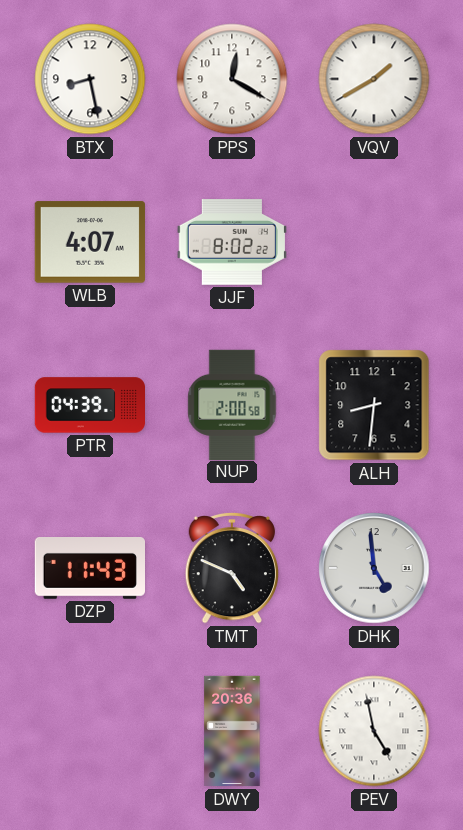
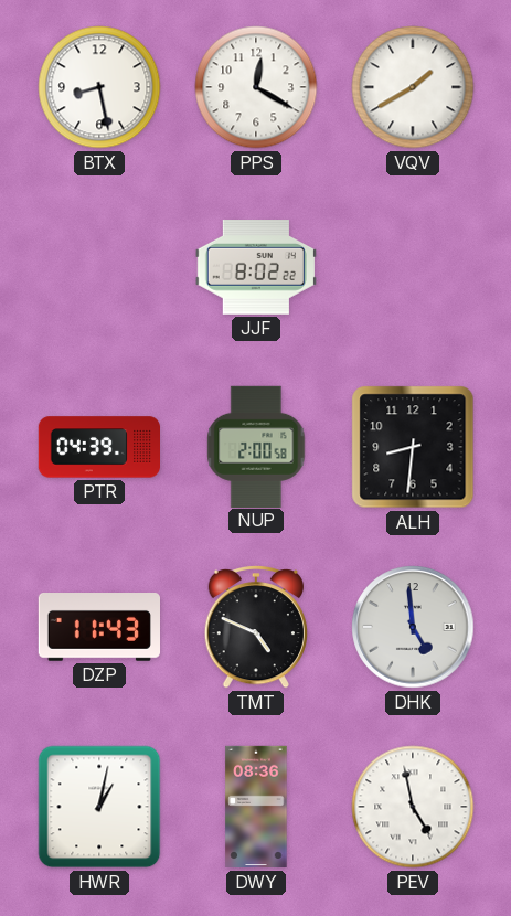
WLB: 4:07 -> none
HWR: none -> 1:02
DWY: 20:36 -> 08:36
